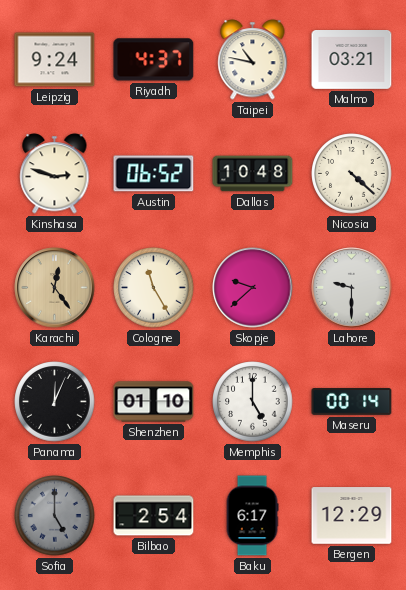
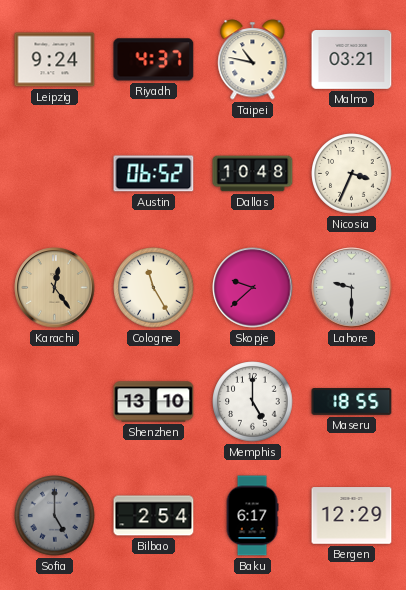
Kinshasa: 2:48 -> none
Nicosia: 4:22 -> 3:34
Panama: 12:04 -> none
Shenzhen: 01:10 -> 13:10
Maseru: 00:14 -> 18:55
